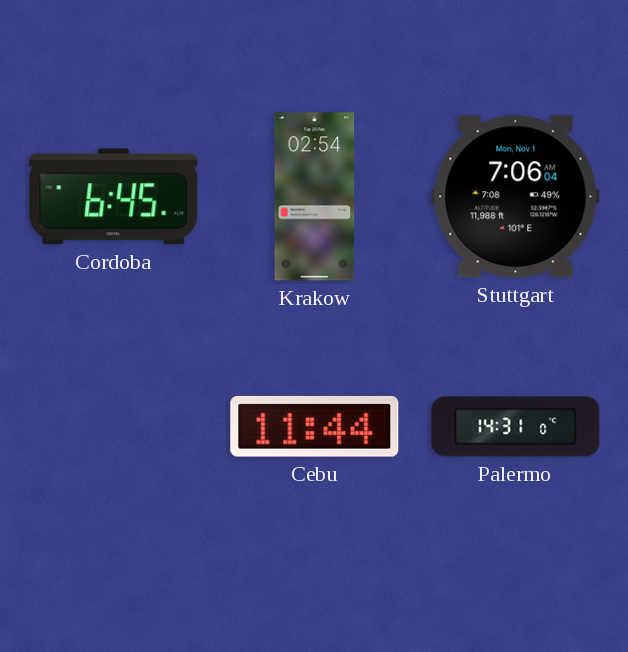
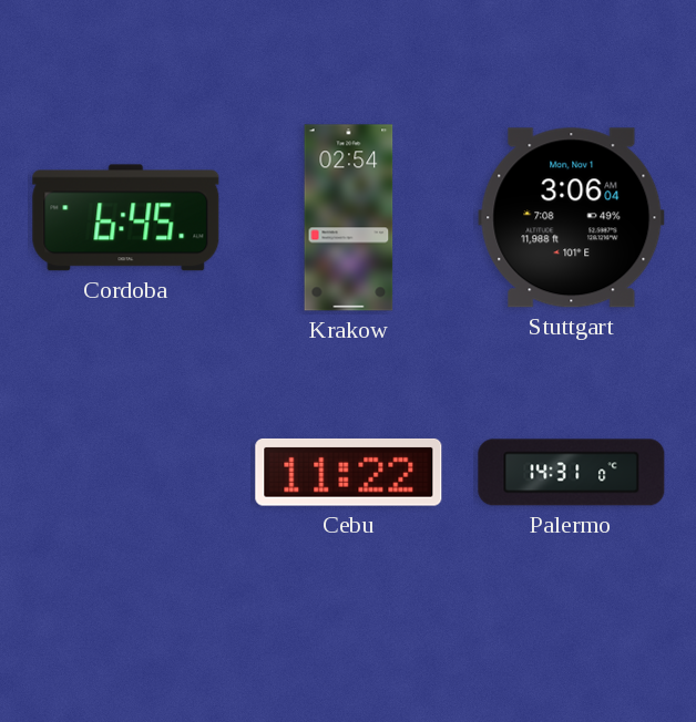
Stuttgart: 7:06 -> 3:06
Cebu: 11:44 -> 11:22
